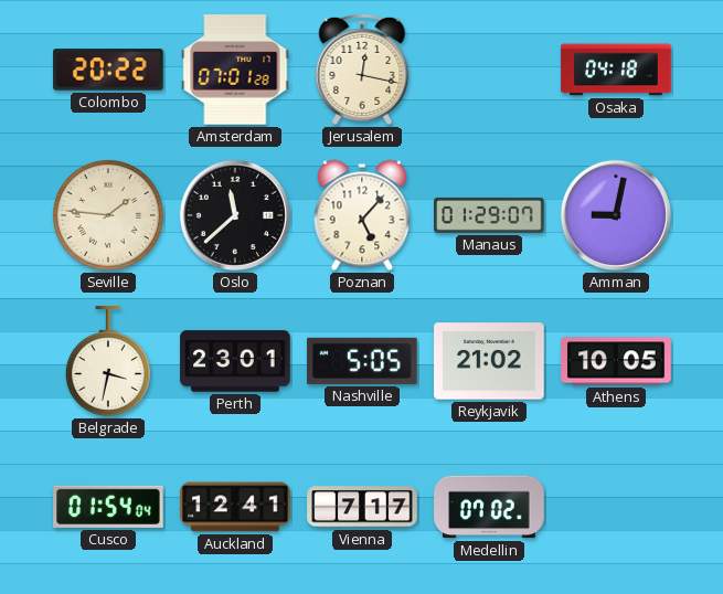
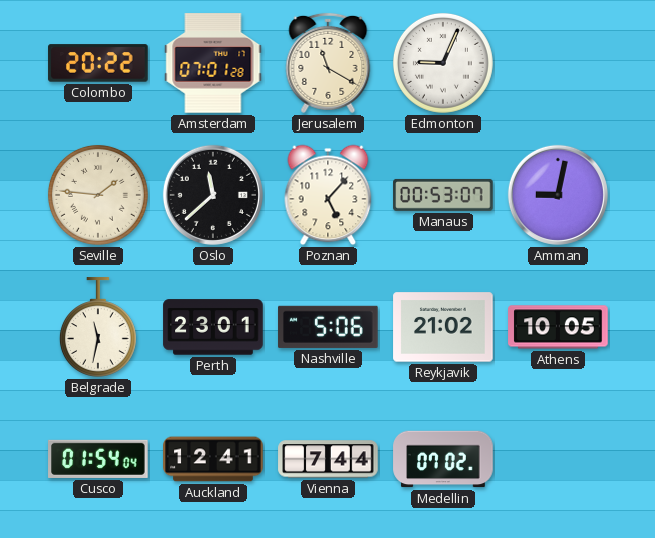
Jerusalem: 12:17 -> 11:20
Edmonton: none -> 9:04
Osaka: 04:18 -> none
Manaus: 01:29 -> 00:53
Belgrade: 3:32 -> 11:32
Nashville: 5:05 -> 5:06
Vienna: 7:17 -> 7:44
